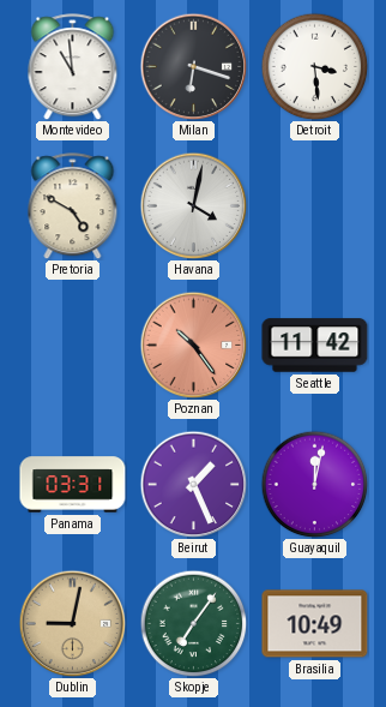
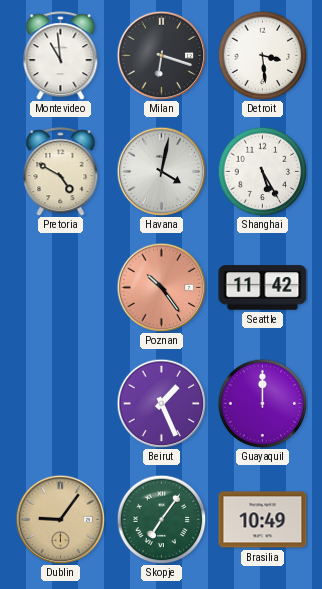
Shanghai: none -> 5:25
Panama: 03:31 -> none
Guayaquil: 12:02 -> 12:00
Dublin: 9:02 -> 9:06
